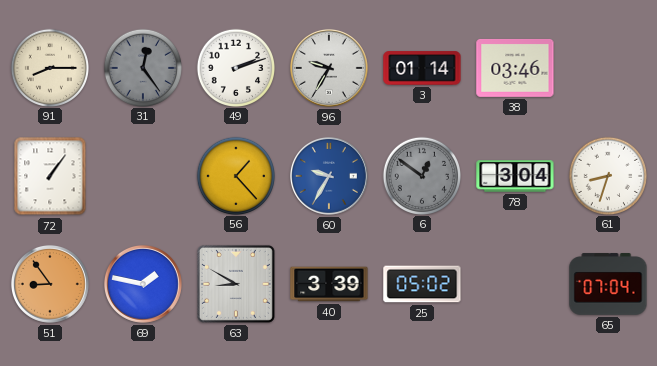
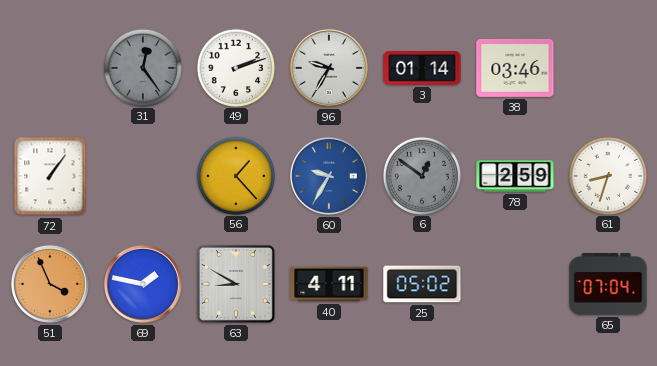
91: 8:15 -> none
78: 3:04 -> 2:59
51: 8:54 -> 3:56
40: 3:39 -> 4:11
